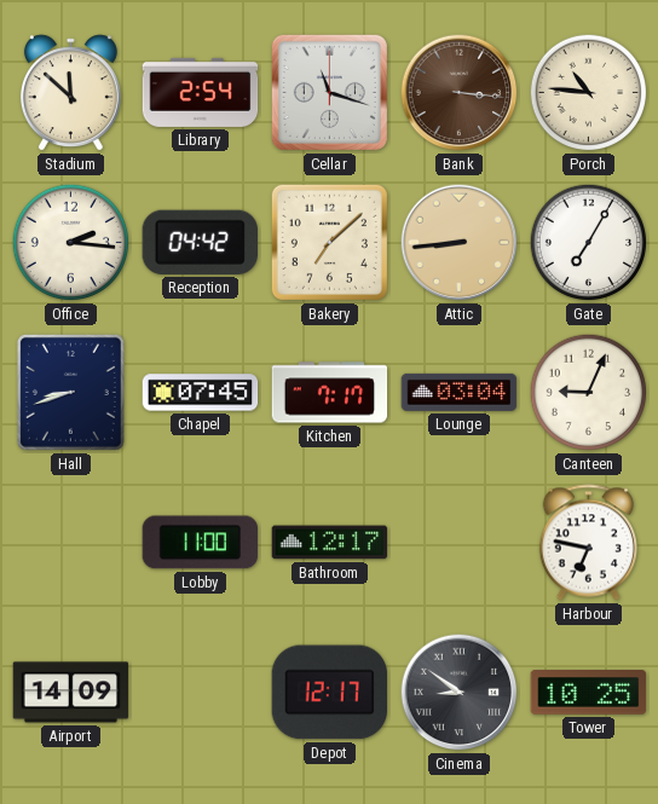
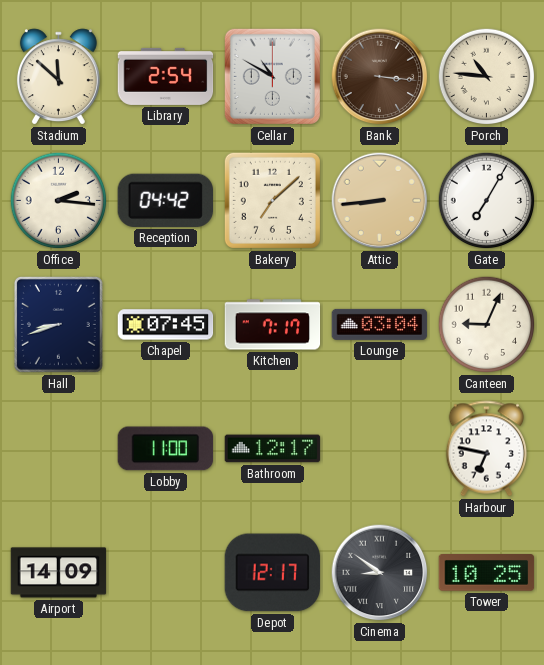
Cellar: 11:18 -> 10:50
